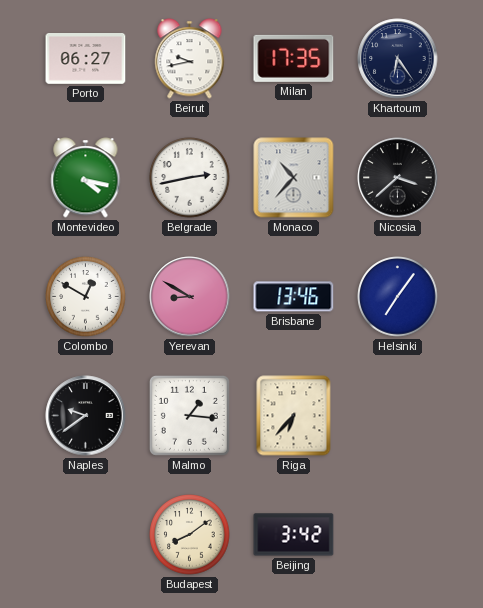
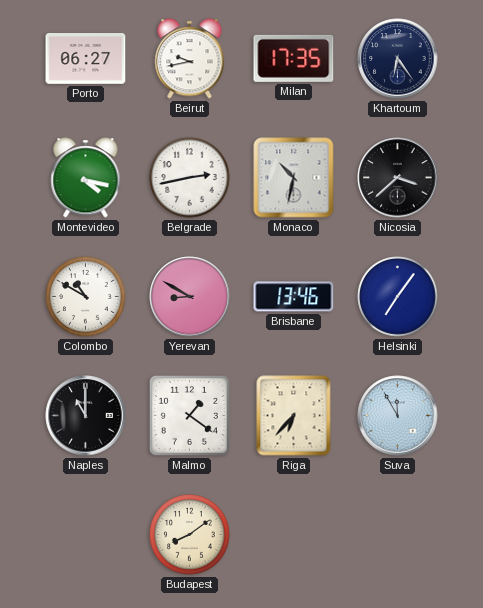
Monaco: 10:37 -> 10:32
Colombo: 12:50 -> 10:50
Naples: 9:39 -> 11:00
Malmo: 1:16 -> 1:21
Suva: none -> 11:55
Beijing: 3:42 -> none
